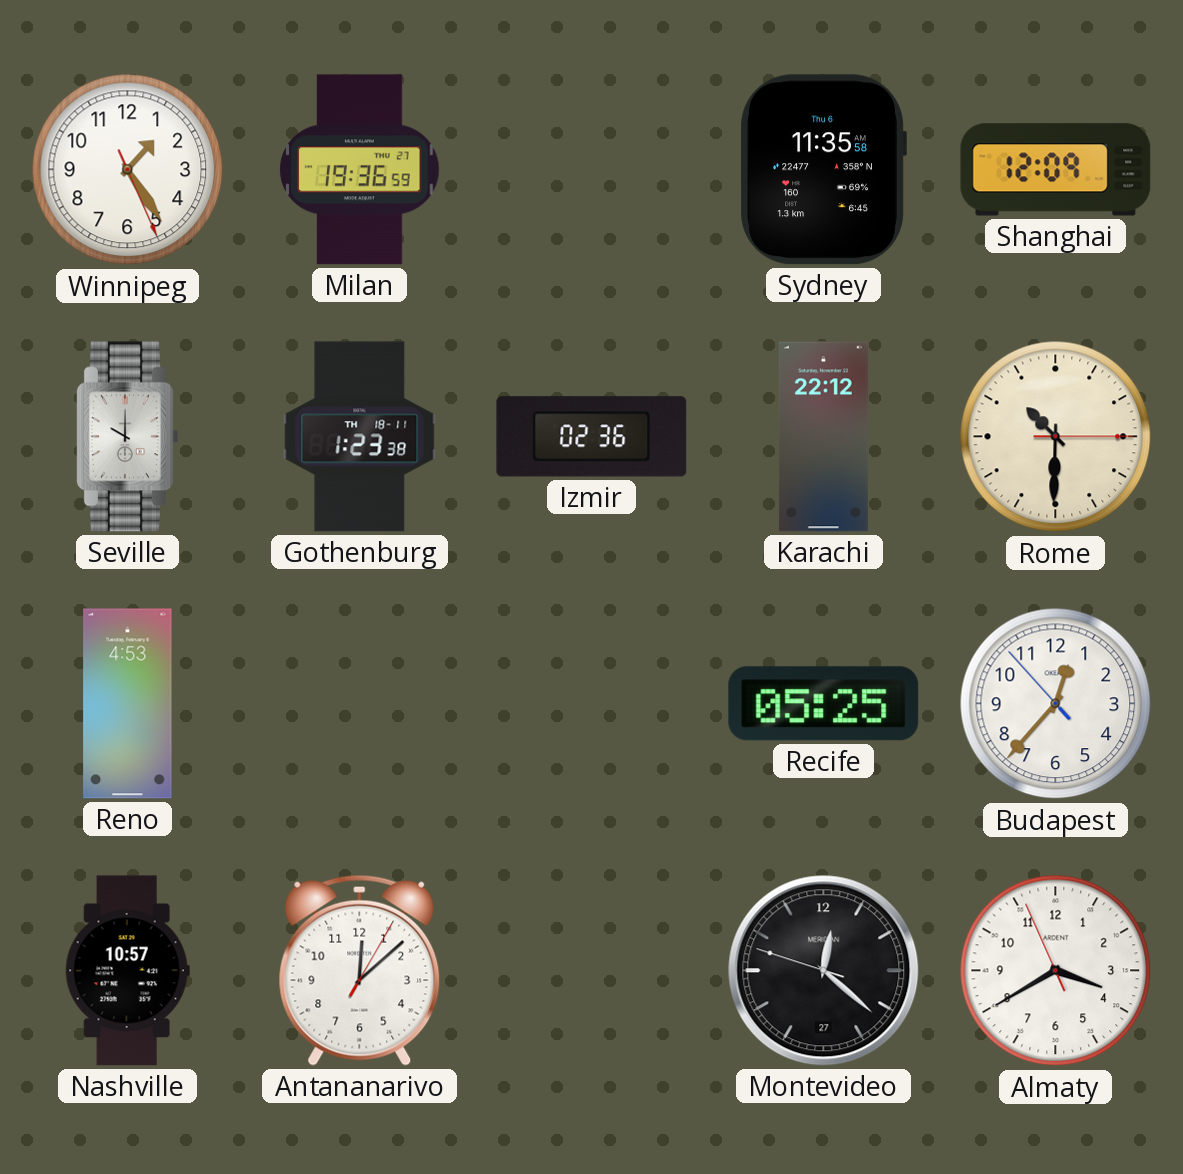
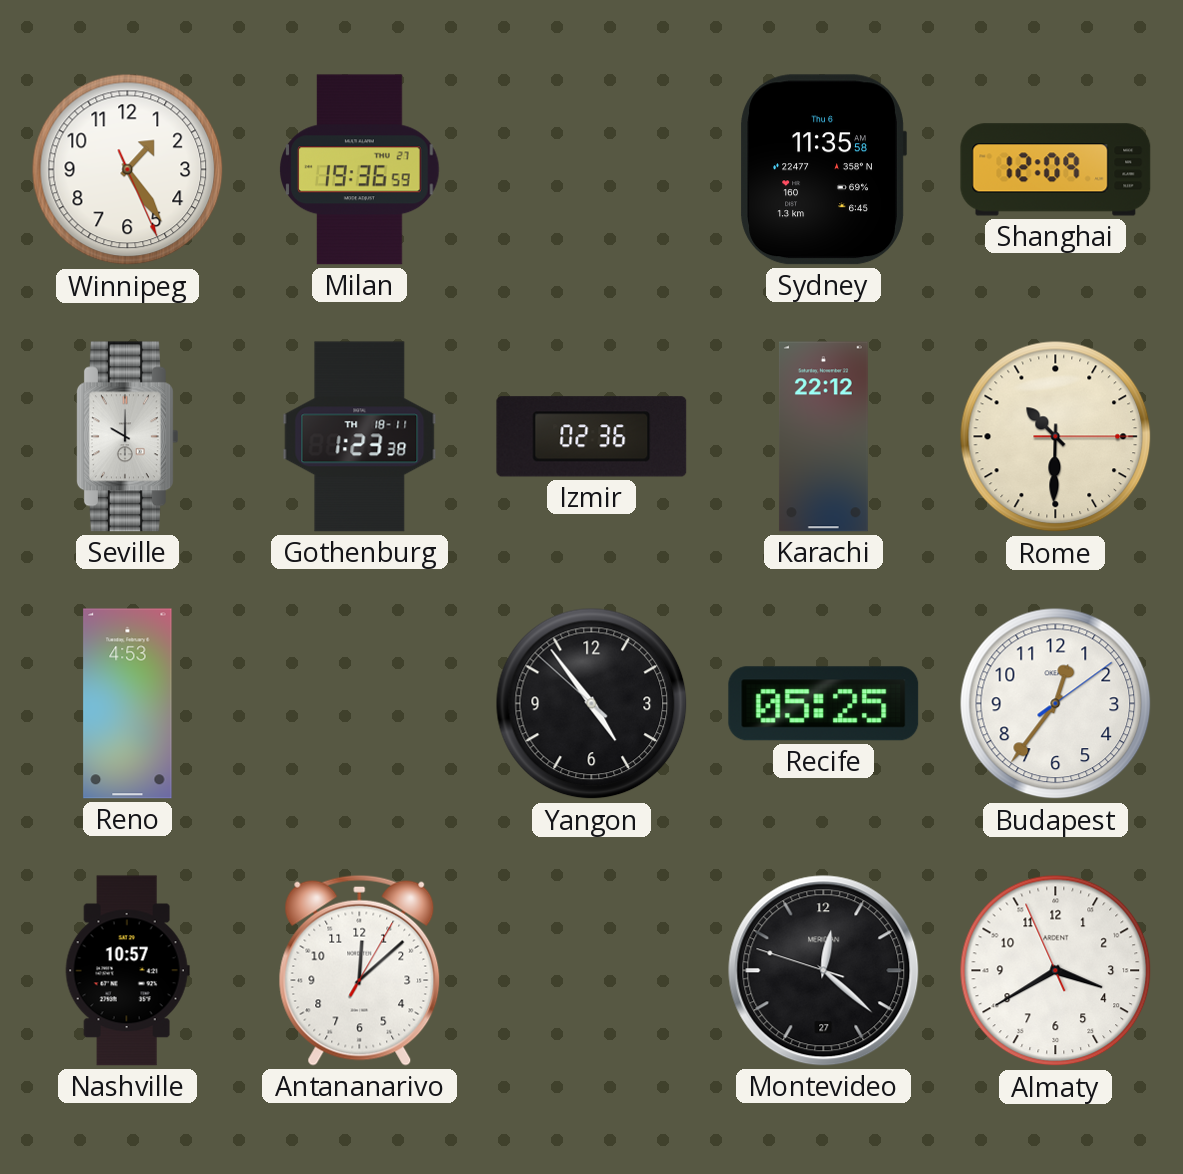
Yangon: none -> 4:53
Budapest: 12:36:53 -> 12:36:09
